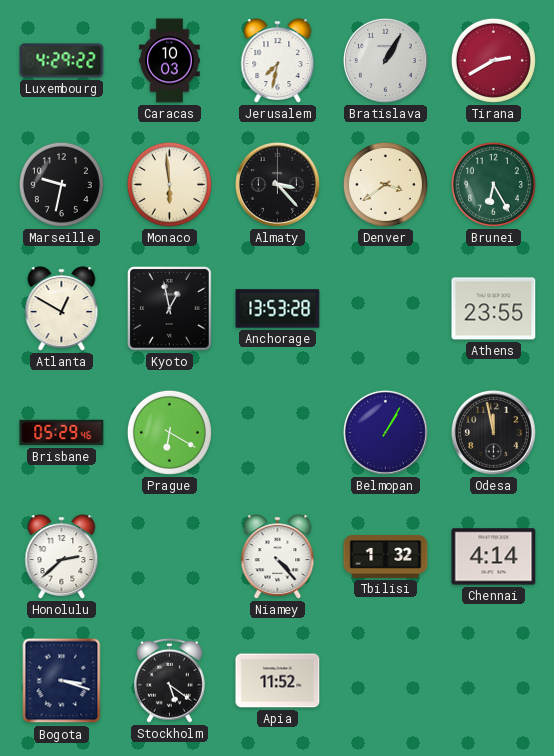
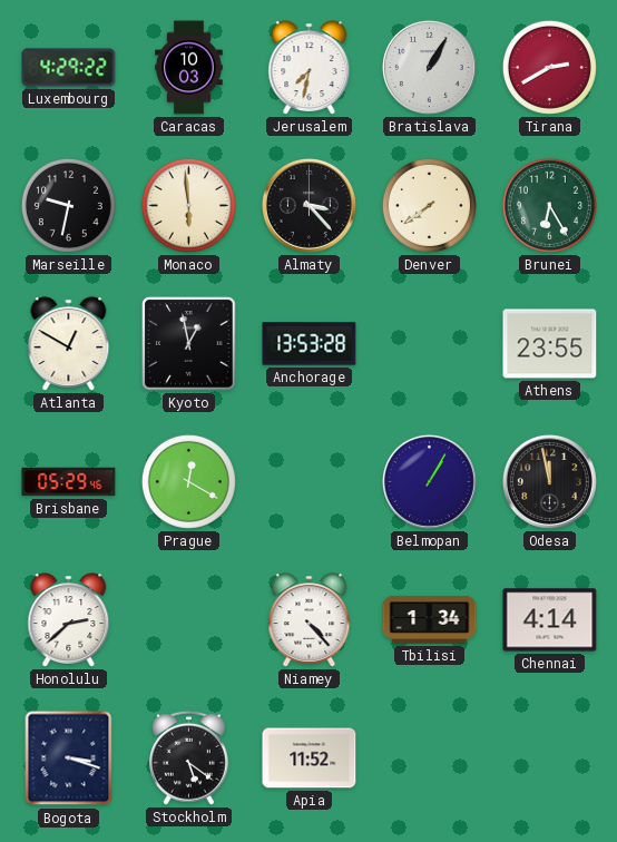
Denver: 3:39 -> 7:39
Prague: 6:20 -> 12:20
Tbilisi: 1:32 -> 1:34
